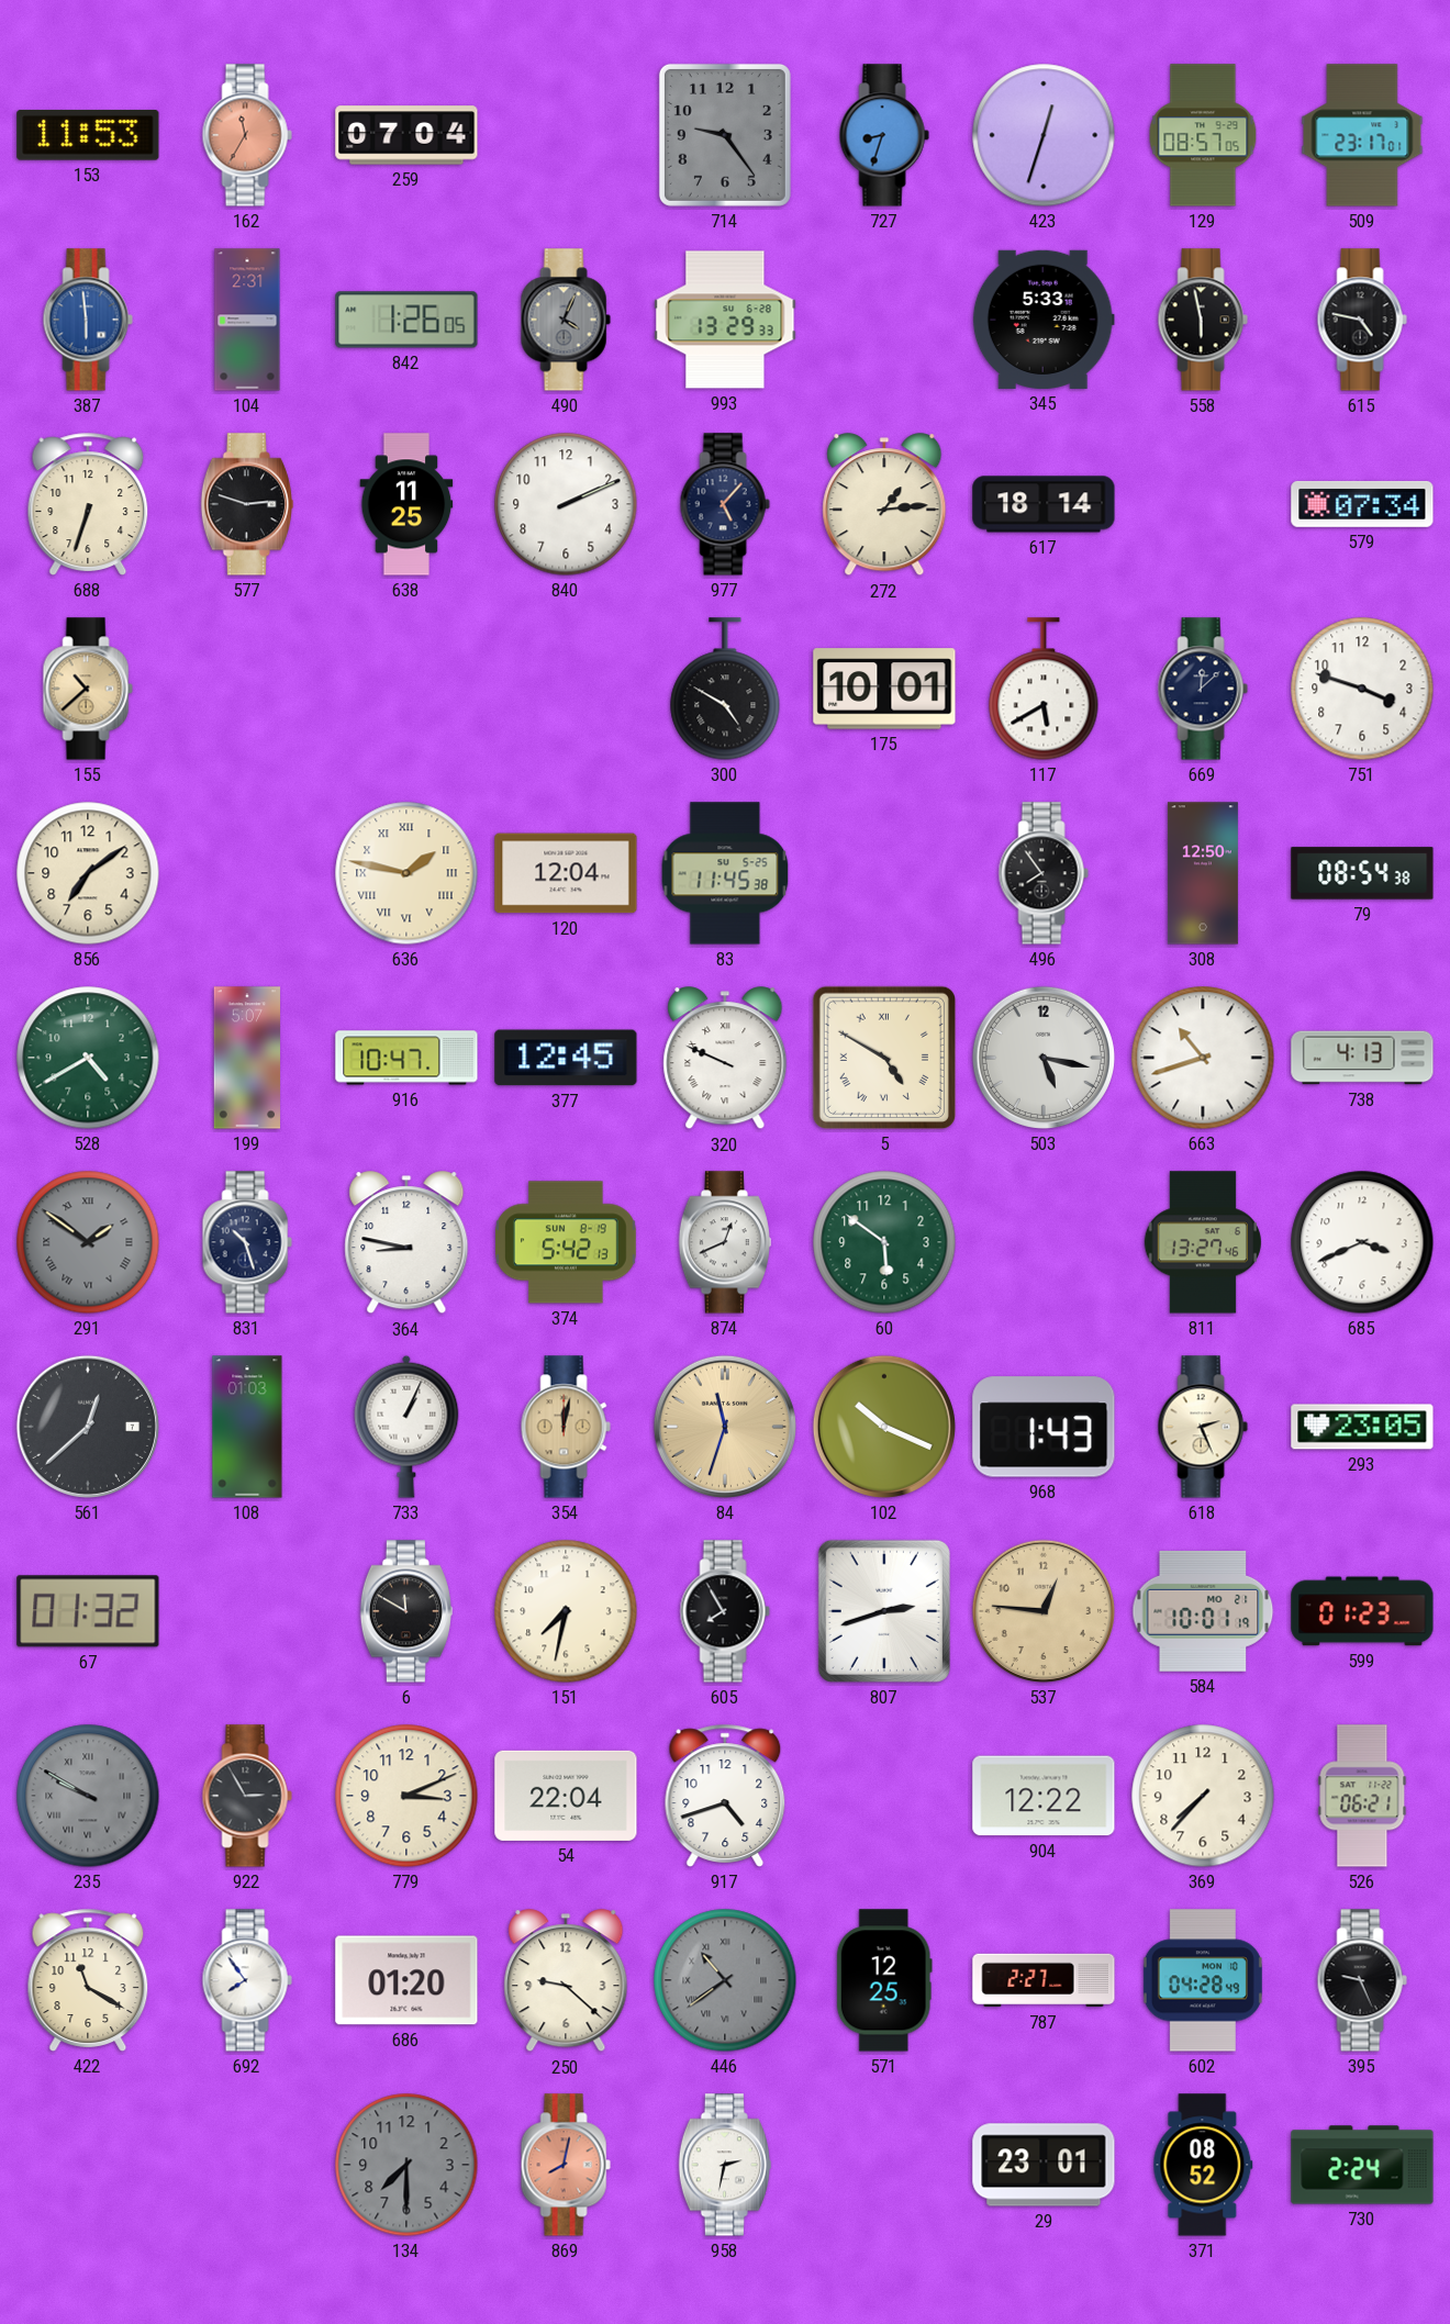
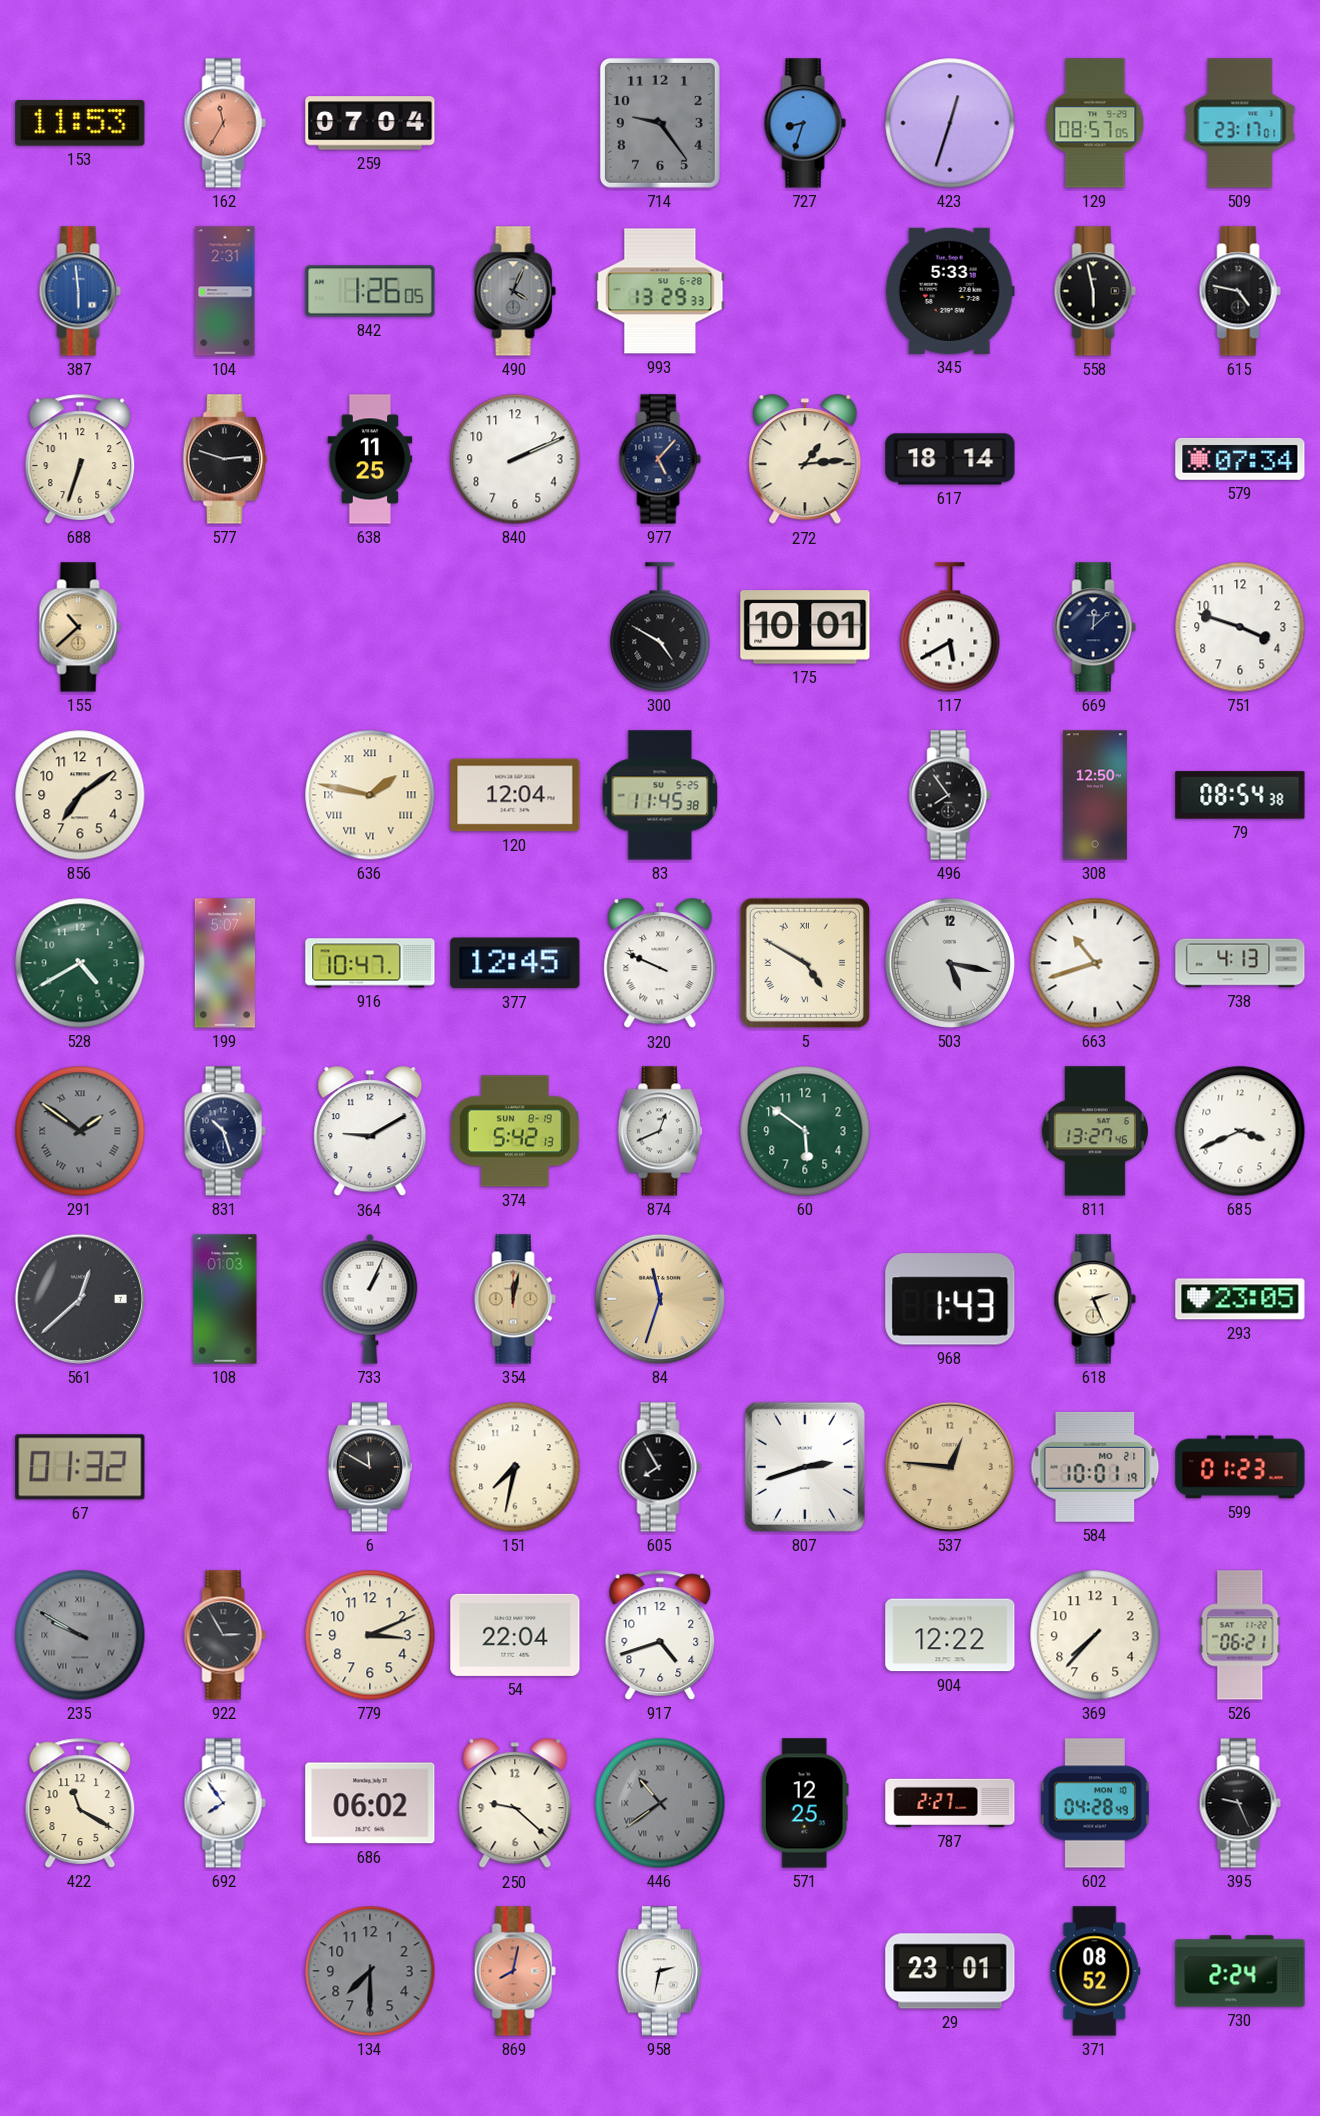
364: 8:47 -> 9:10
102: 10:19 -> none
686: 01:20 -> 06:02
